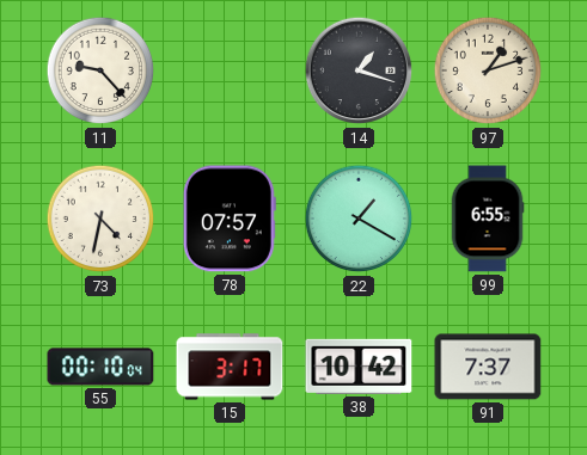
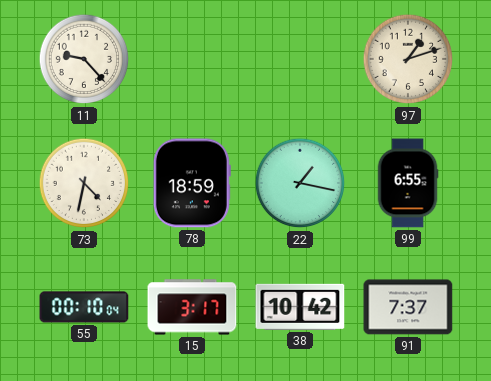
14: 1:18 -> none
78: 07:57 -> 18:59
22: 1:20 -> 1:17
